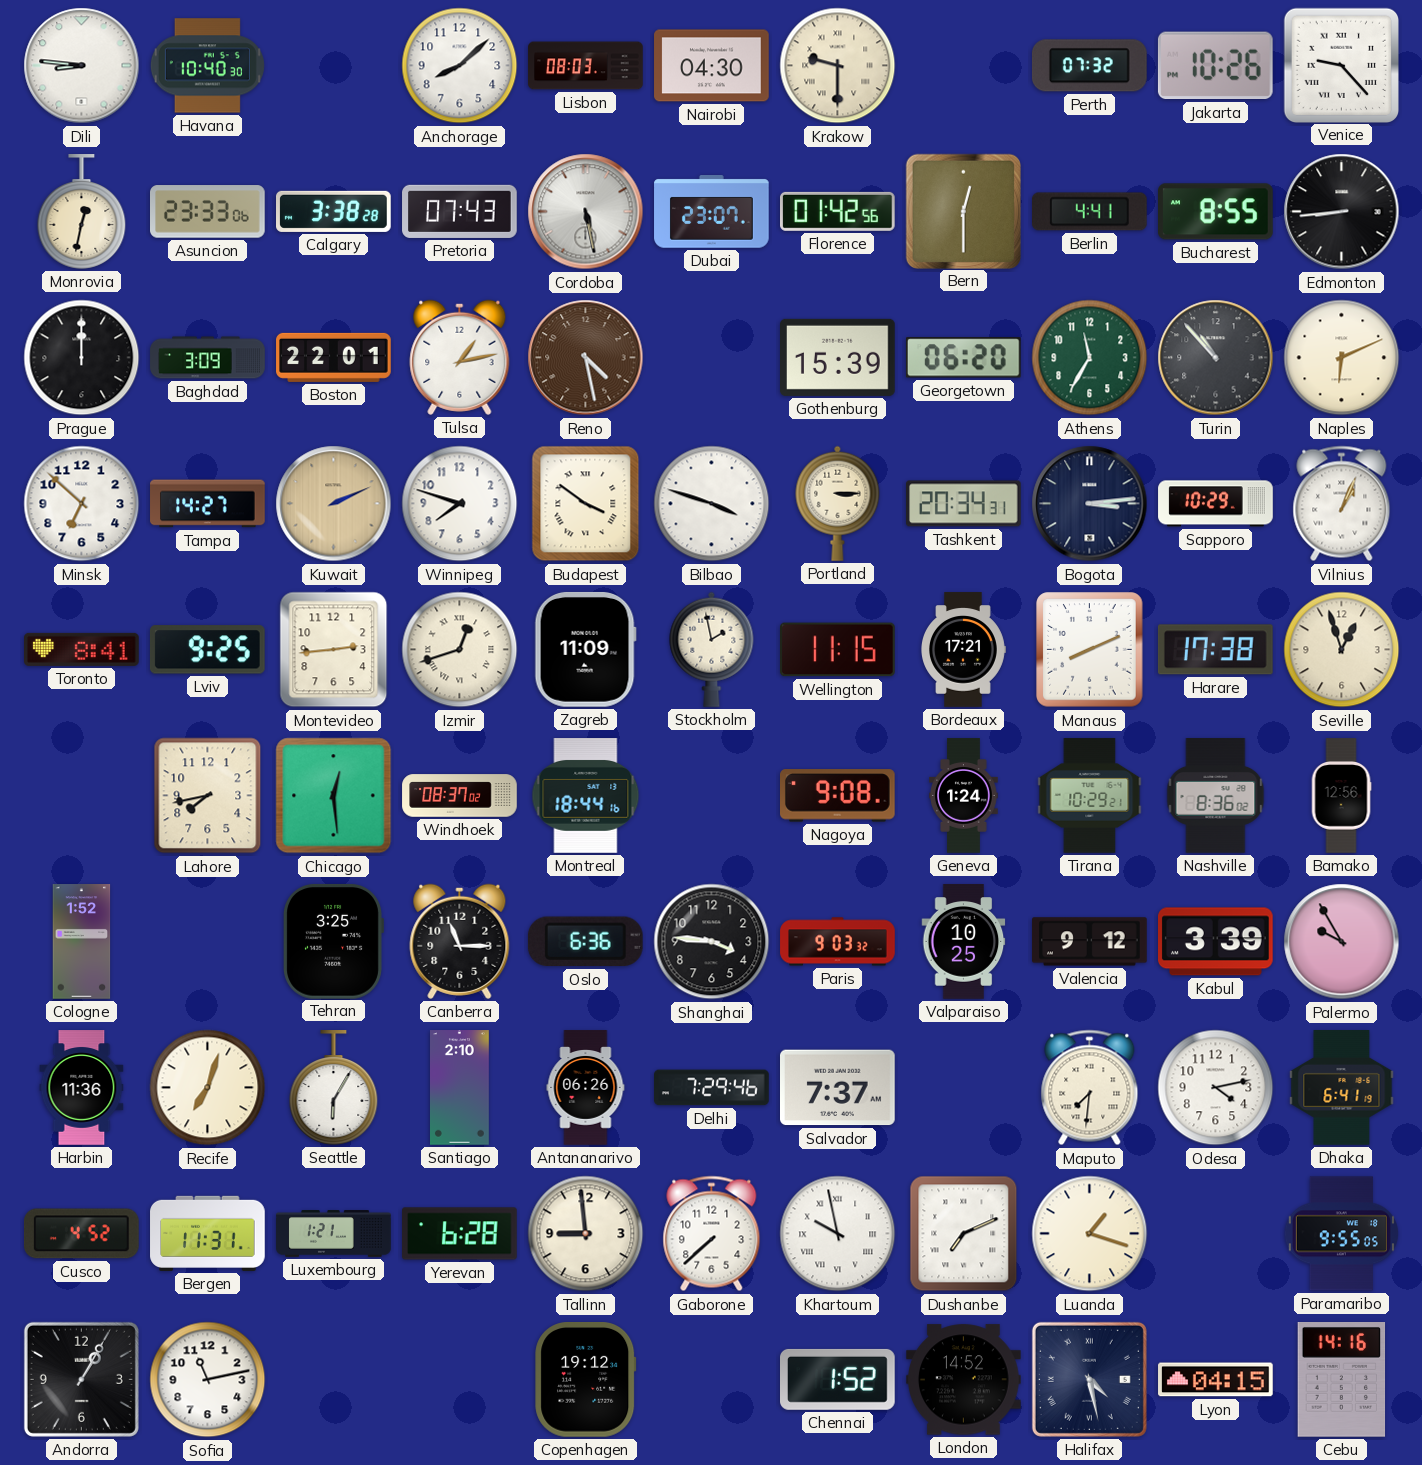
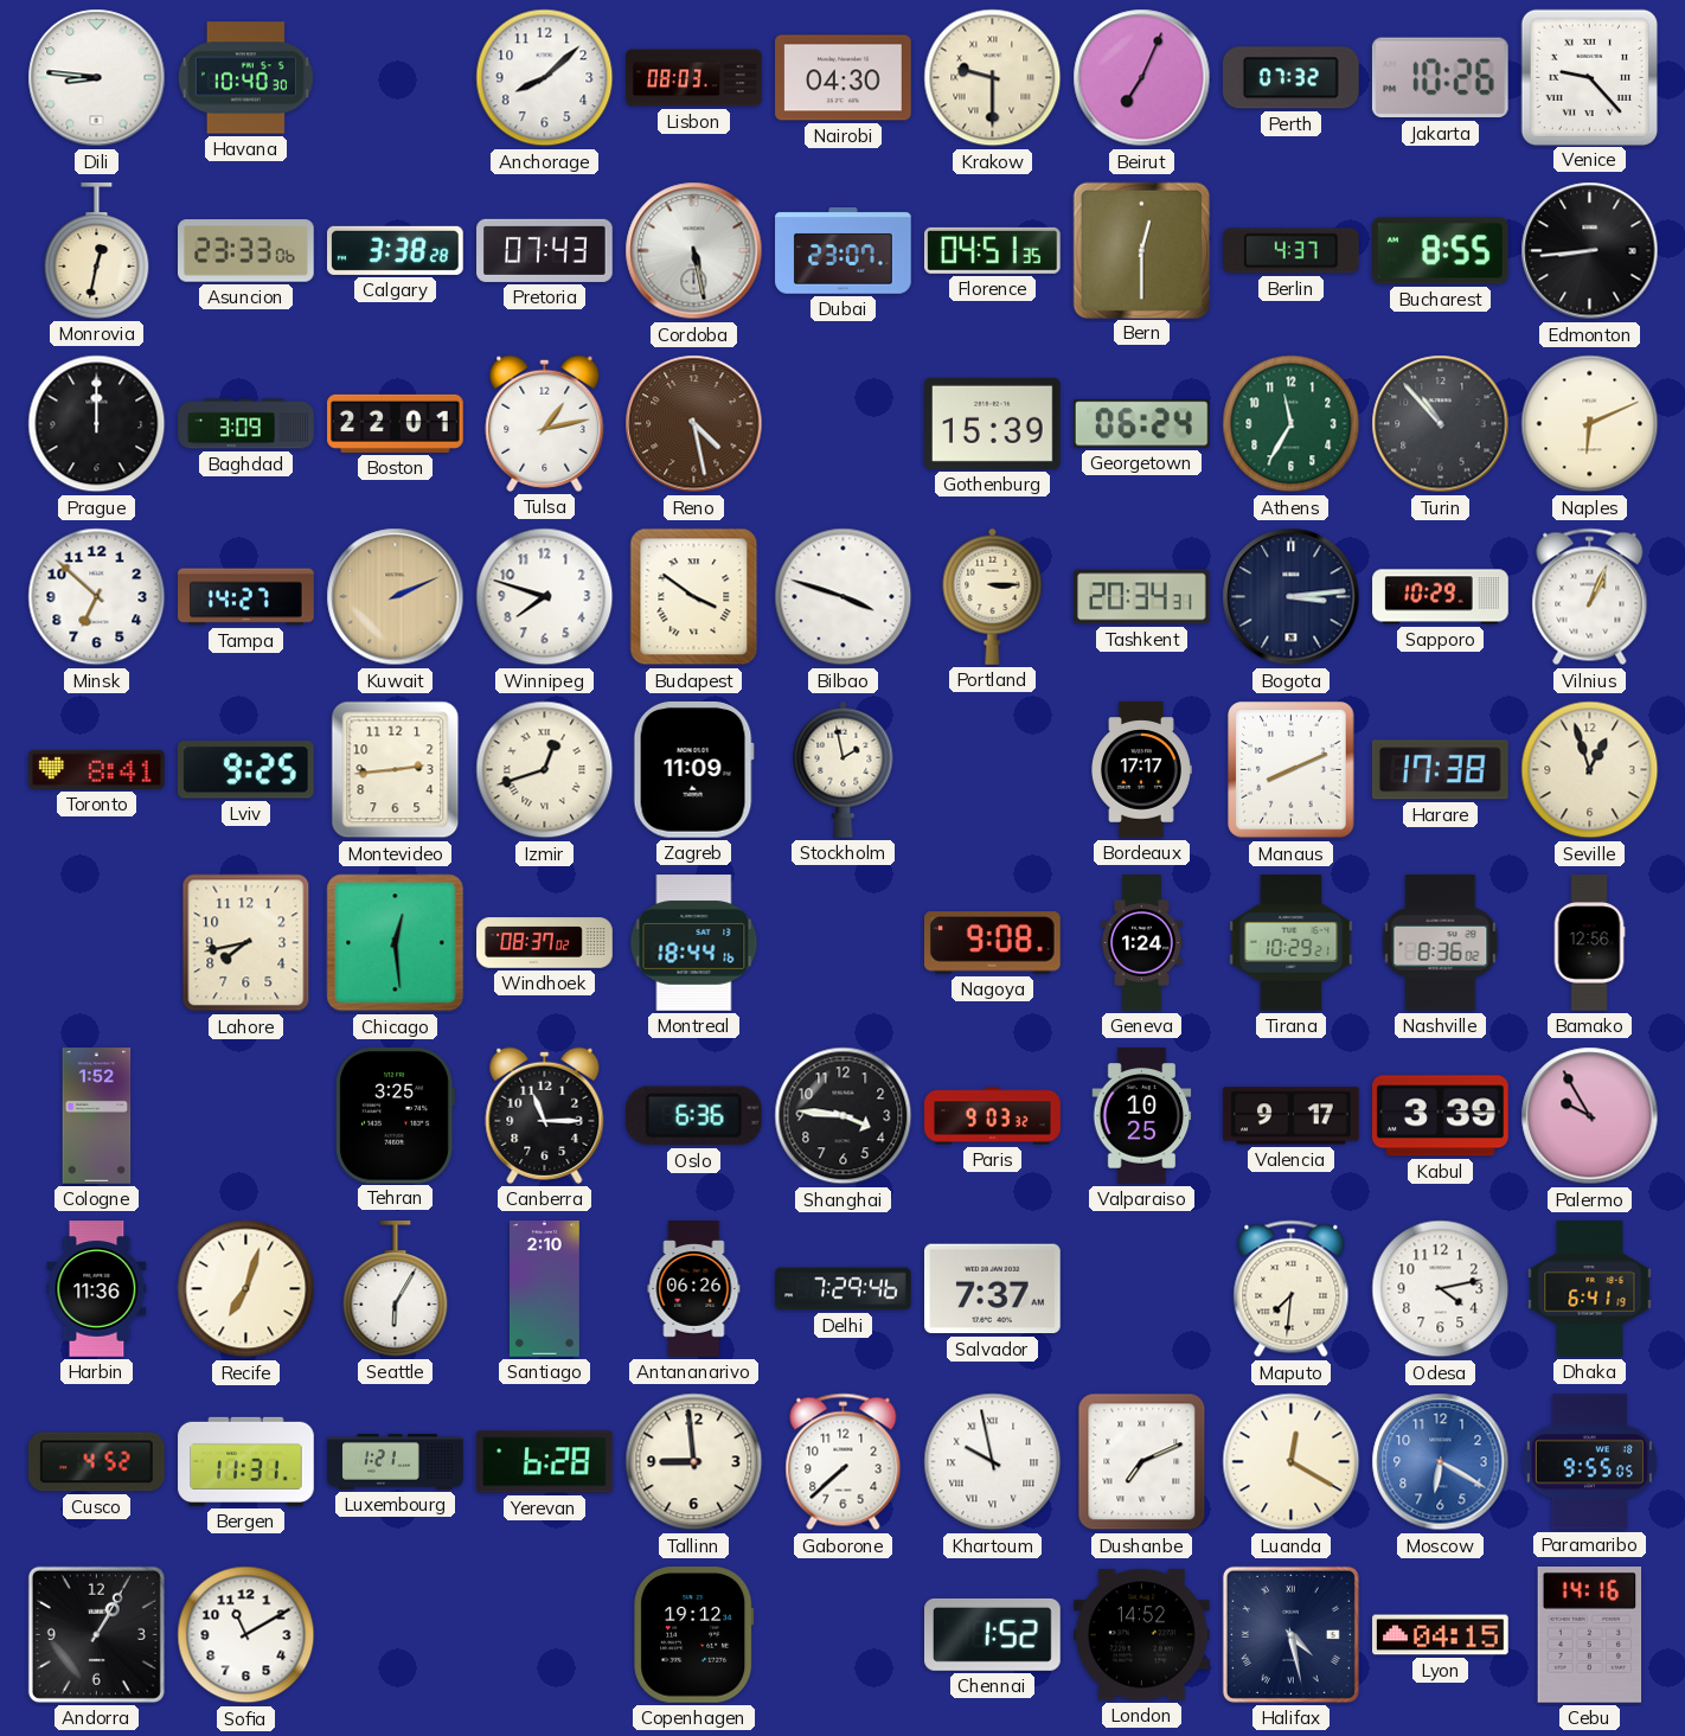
Beirut: none -> 7:04
Florence: 01:42 -> 04:51
Berlin: 4:41 -> 4:37
Georgetown: 06:20 -> 06:24
Wellington: 11:15 -> none
Bordeaux: 17:21 -> 17:17
Valencia: 9:12 -> 9:17
Luanda: 1:18 -> 12:20
Moscow: none -> 6:20
Sofia: 11:13 -> 11:10
